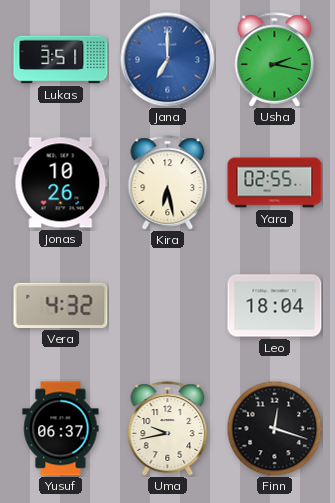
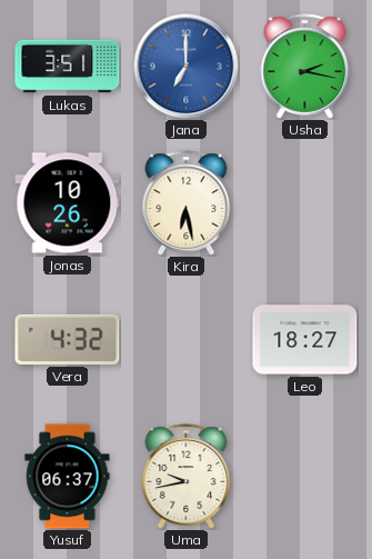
Yara: 02:55 -> none
Leo: 18:04 -> 18:27
Finn: 12:18 -> none
